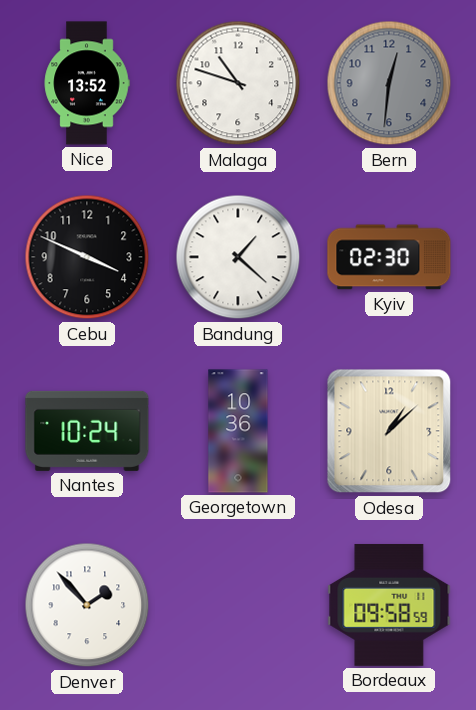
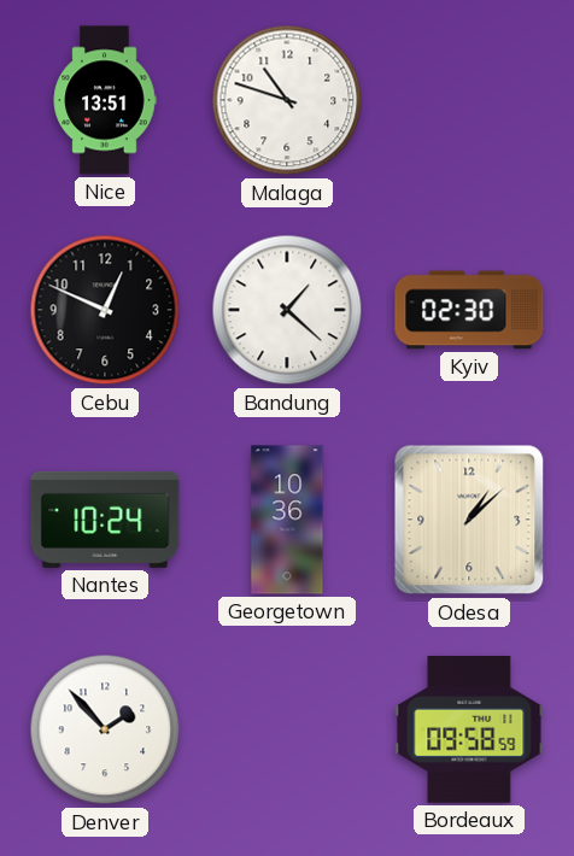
Nice: 13:52 -> 13:51
Bern: 12:31 -> none
Cebu: 3:49 -> 12:49
